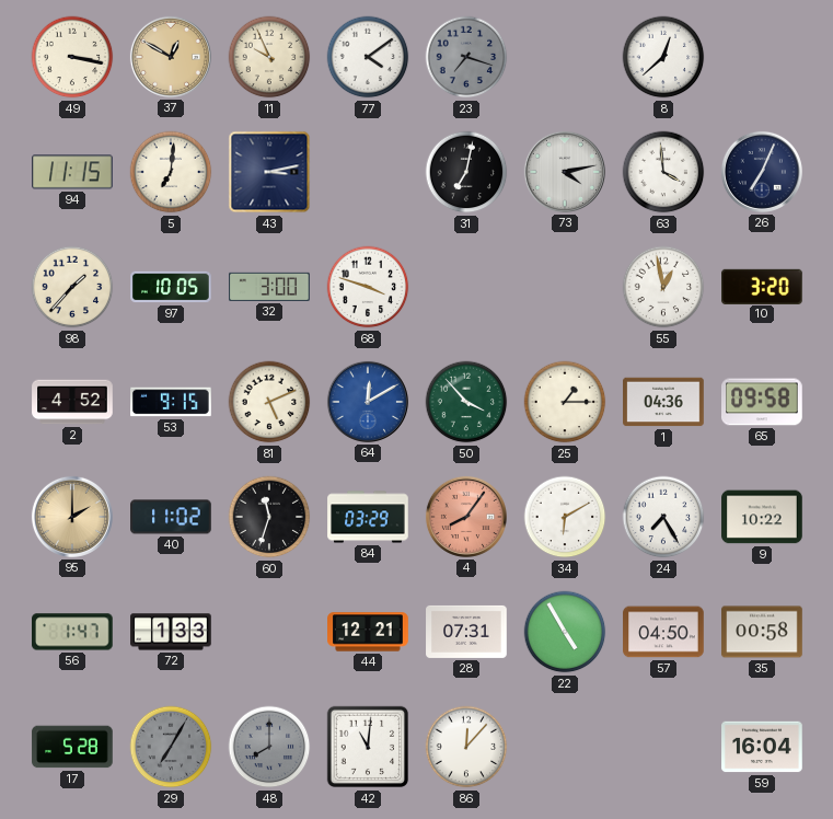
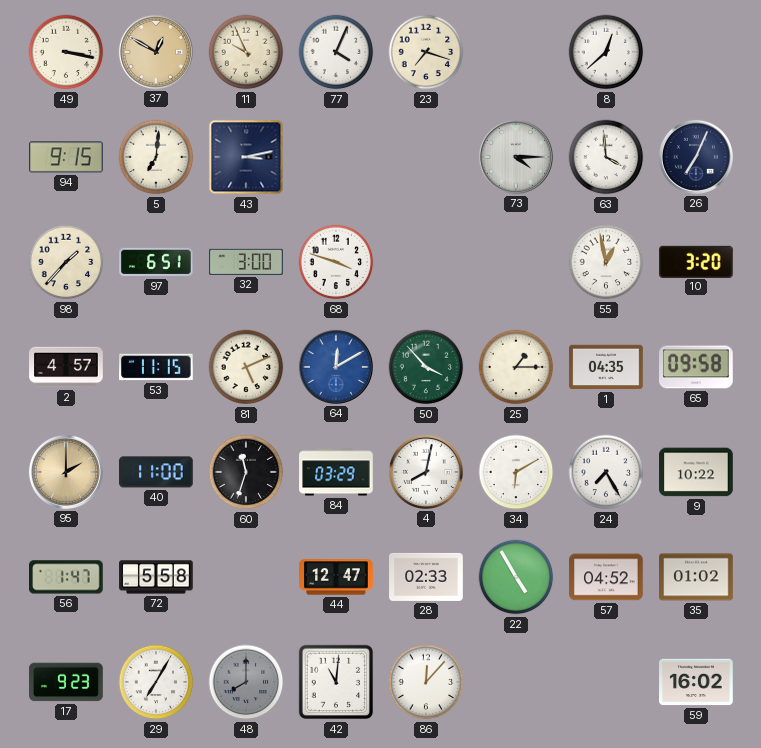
77: 4:09 -> 4:04
23 dial: grey -> cream
94: 11:15 -> 9:15
31: 7:02 -> none
73: 4:13 -> 4:15
97: 10:05 -> 6:51
2: 4:52 -> 4:57
53: 9:15 -> 11:15
1: 04:36 -> 04:35
40: 11:02 -> 11:00
4: 8:06 -> 8:02
4 dial: salmon -> white
72: 1:33 -> 5:58
44: 12:21 -> 12:47
28: 07:31 -> 02:33
57: 04:50 -> 04:52
35: 00:58 -> 01:02
17: 5:28 -> 9:23
29 dial: grey -> white
59: 16:04 -> 16:02
